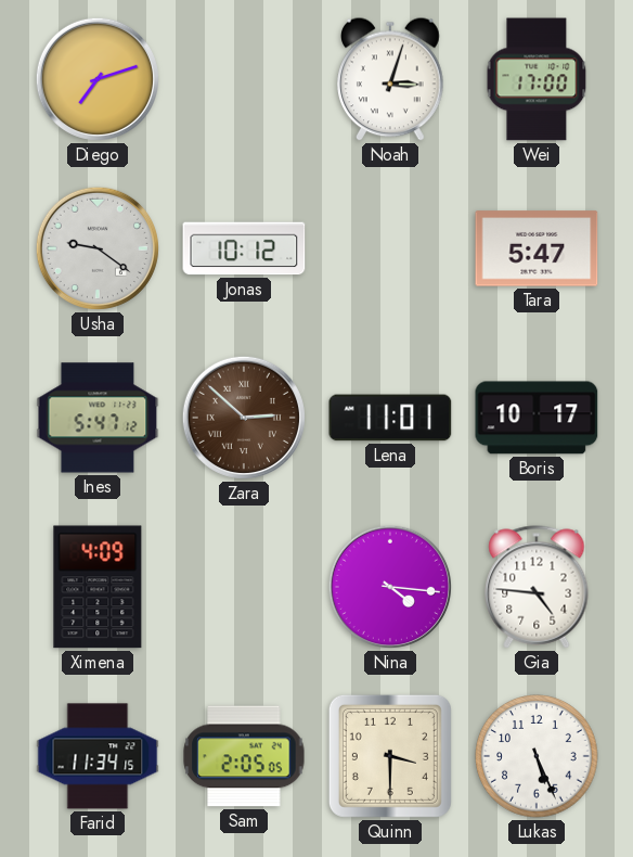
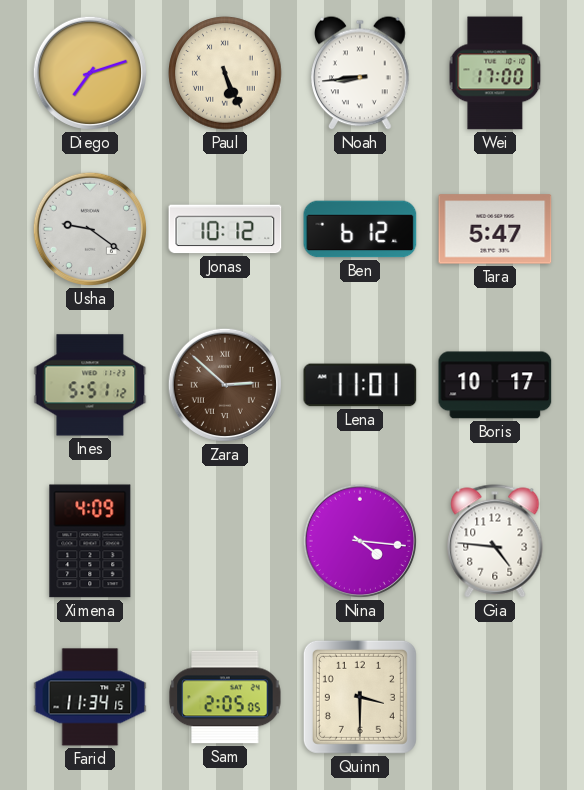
Paul: none -> 5:26
Noah: 3:03 -> 8:44
Ben: none -> 6:12
Ines: 5:47 -> 5:51
Lukas: 5:26 -> none
